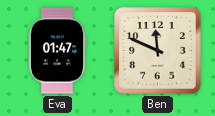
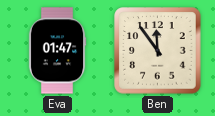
Ben: 11:49 -> 11:54
